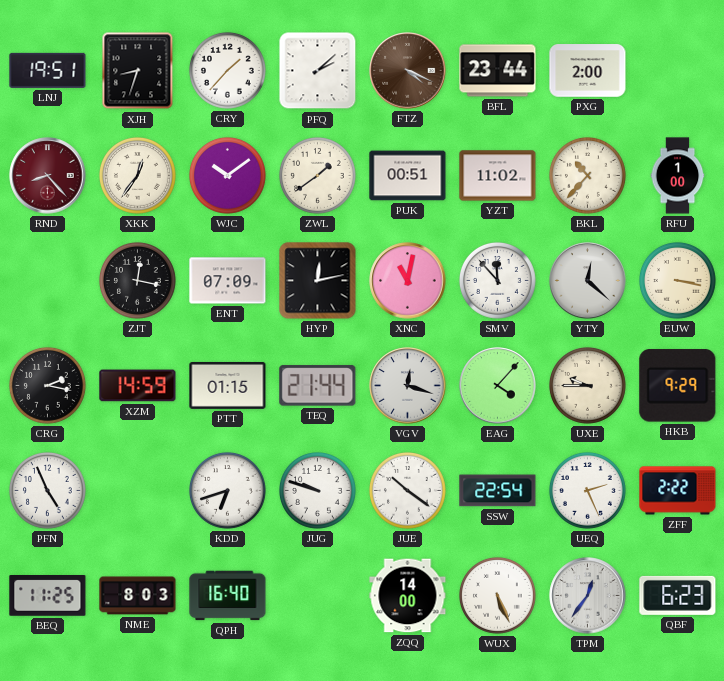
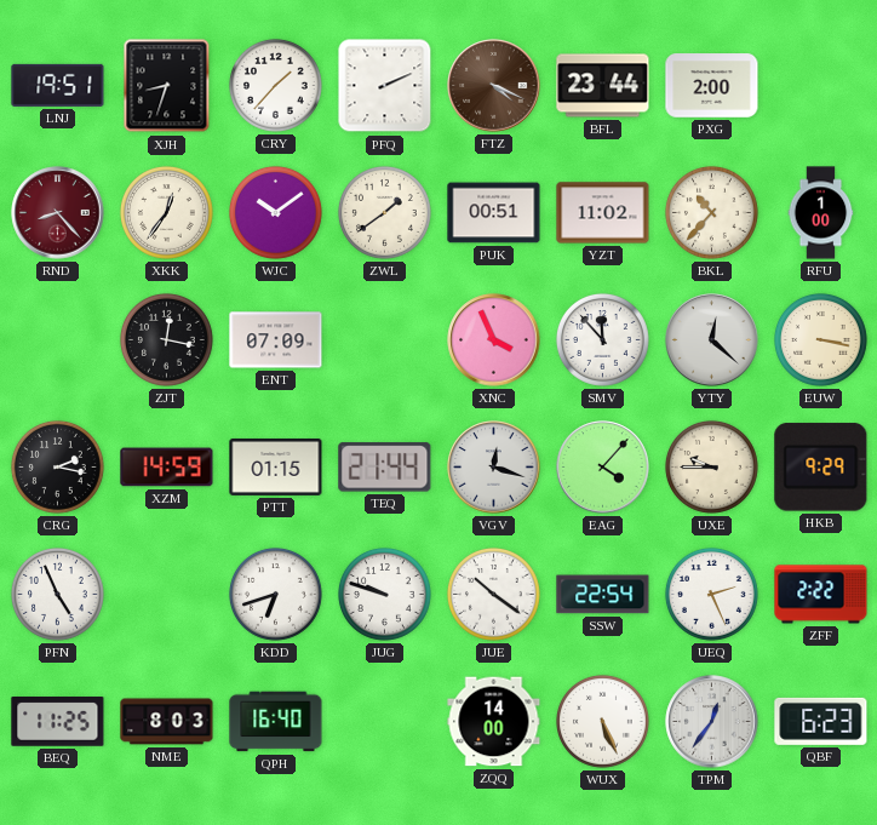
PFQ: 2:08 -> 2:11
HYP: 12:13 -> none
XNC: 11:02 -> 3:56
